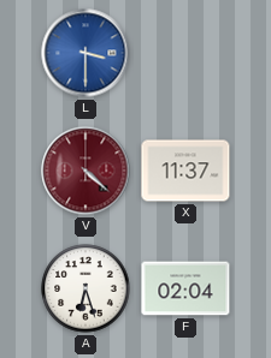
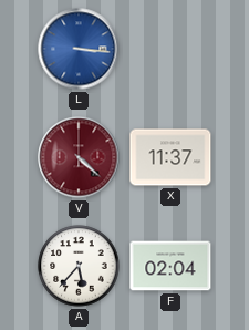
L: 3:30 -> 3:16
A: 6:27 -> 5:37
